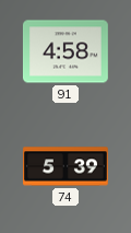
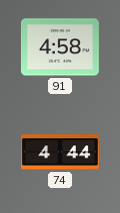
74: 5:39 -> 4:44
